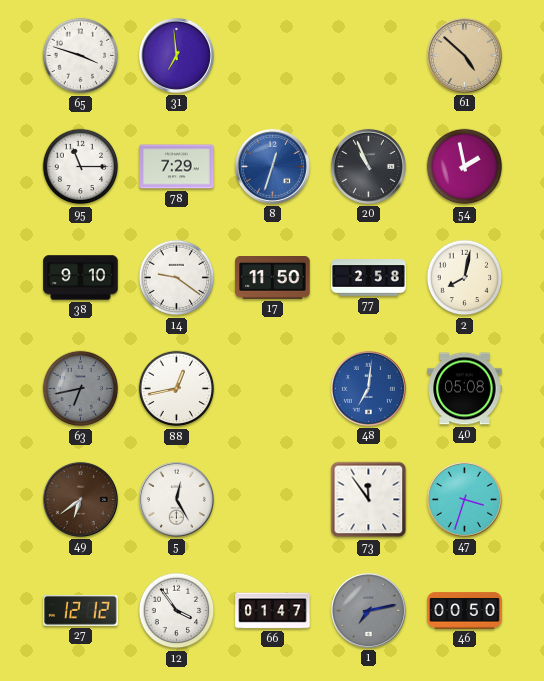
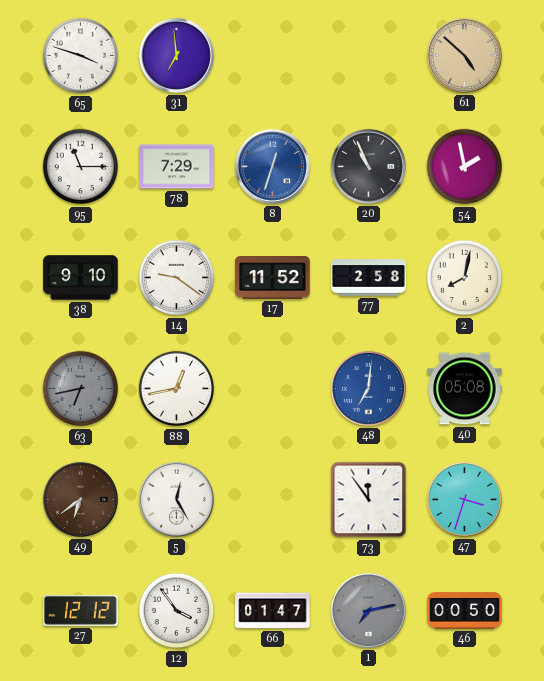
17: 11:50 -> 11:52
